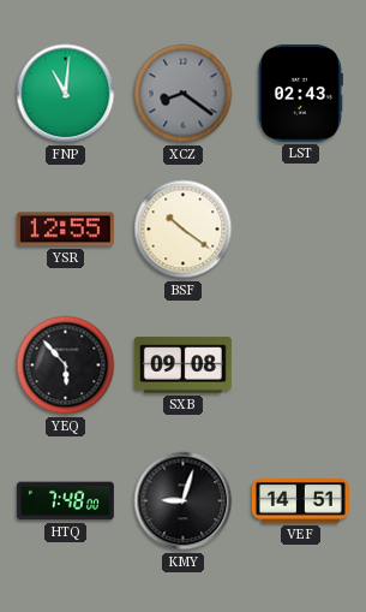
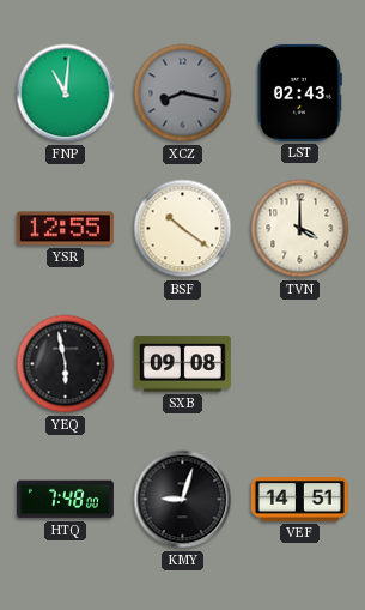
XCZ: 8:21 -> 8:17
TVN: none -> 4:00
YEQ: 5:53 -> 5:58
